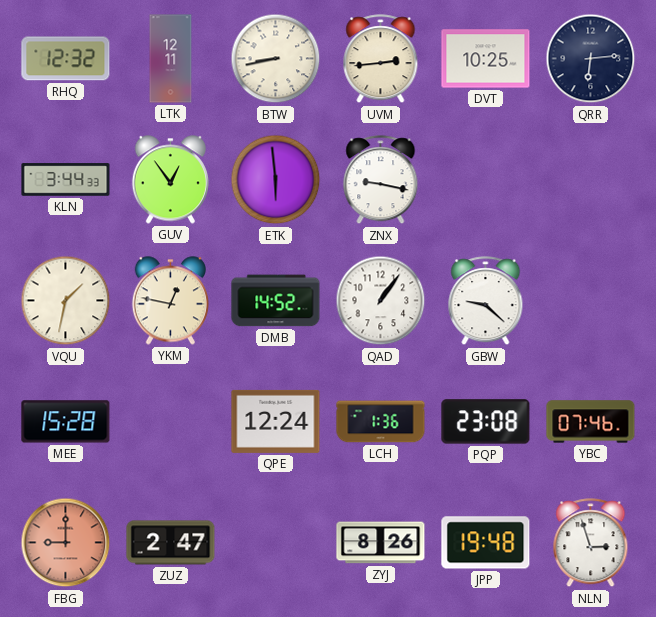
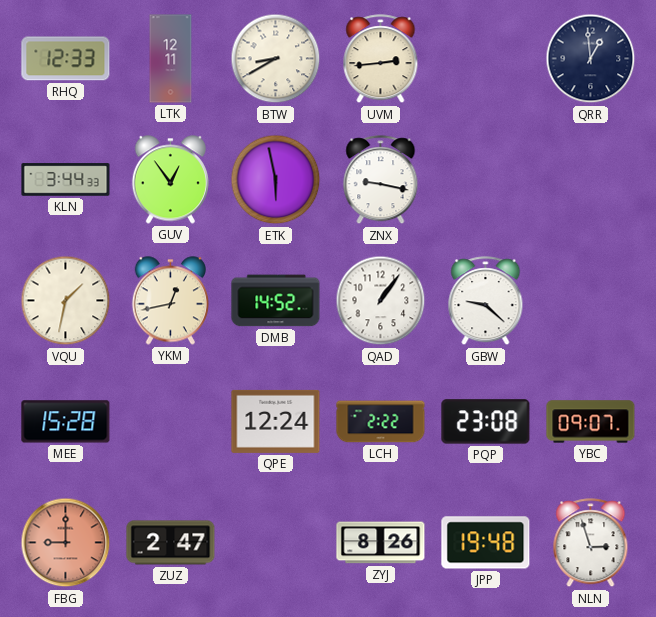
RHQ: 12:32 -> 12:33
BTW: 8:43 -> 8:40
DVT: 10:25 -> none
QRR: 6:14 -> 12:59
ETK: 5:59 -> 5:58
YKM: 12:47 -> 12:43
LCH: 1:36 -> 2:22
YBC: 07:46 -> 09:07
